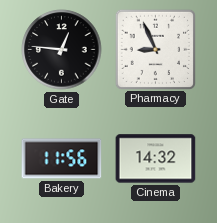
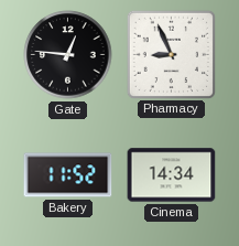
Bakery: 11:56 -> 11:52
Cinema: 14:32 -> 14:34
